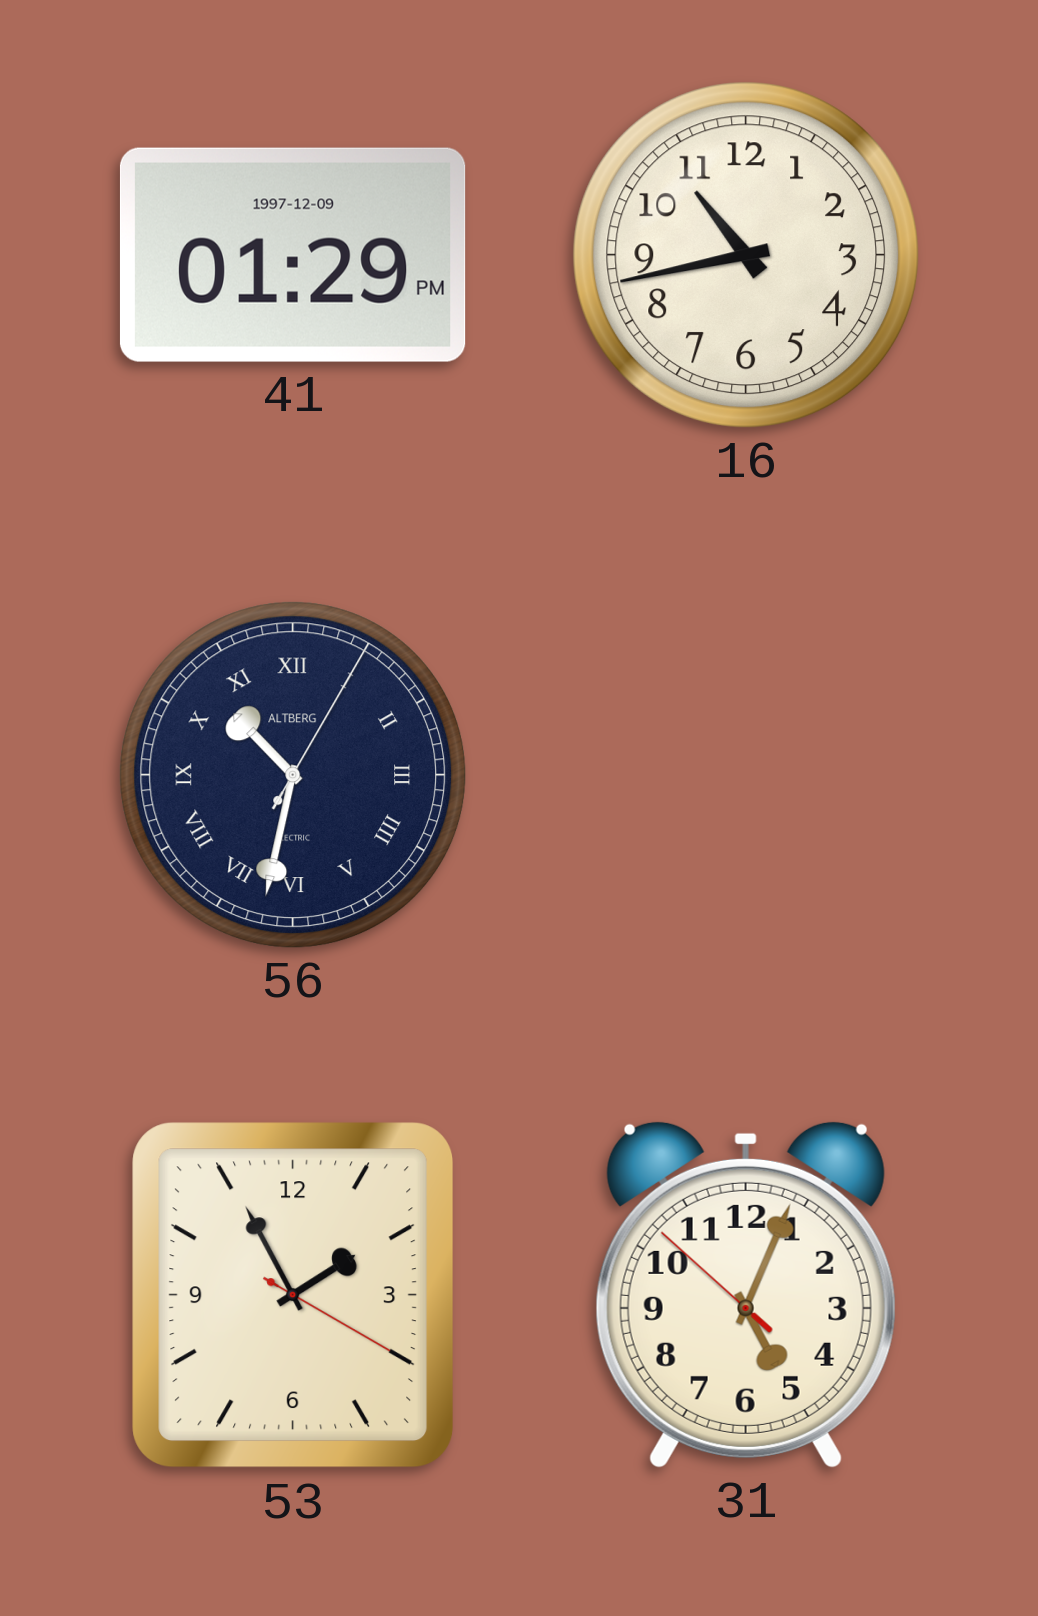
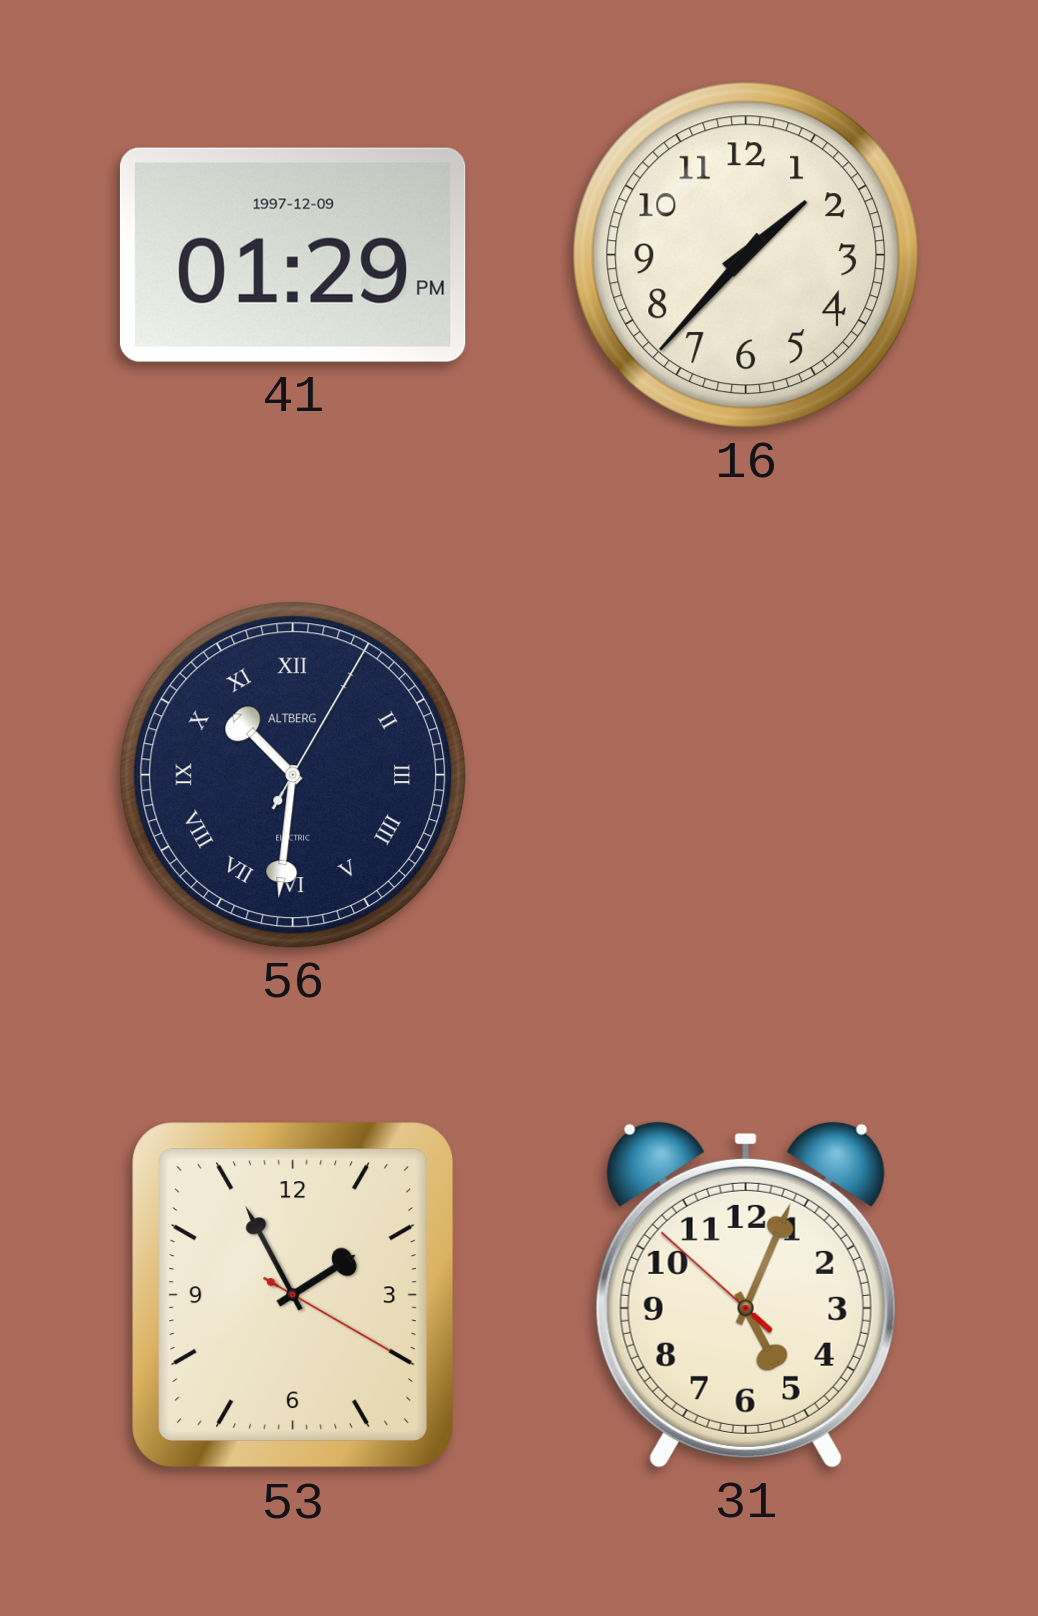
16: 10:43 -> 1:37
56: 10:32 -> 10:31
